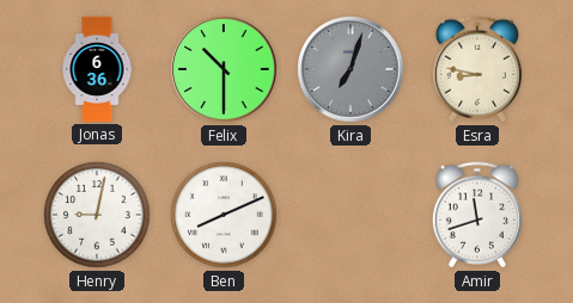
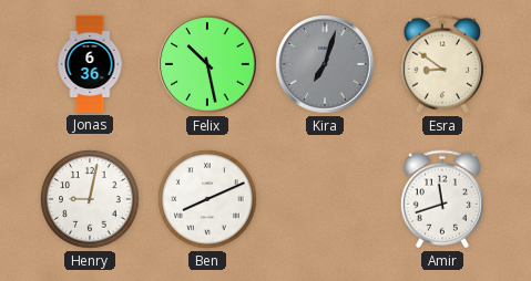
Felix: 10:30 -> 10:28
Esra: 8:47 -> 8:51
